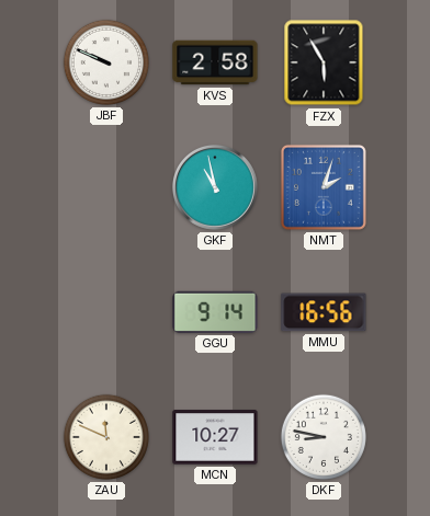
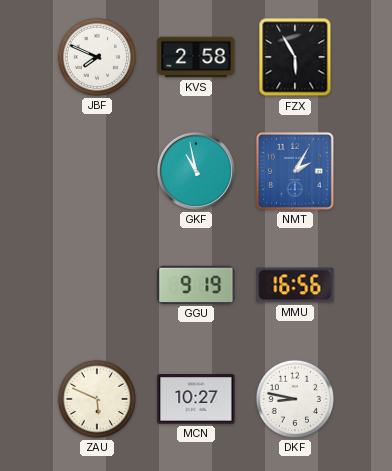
JBF: 9:49 -> 7:49
NMT: 2:03 -> 2:05
GGU: 9:14 -> 9:19
ZAU: 11:49 -> 5:49
